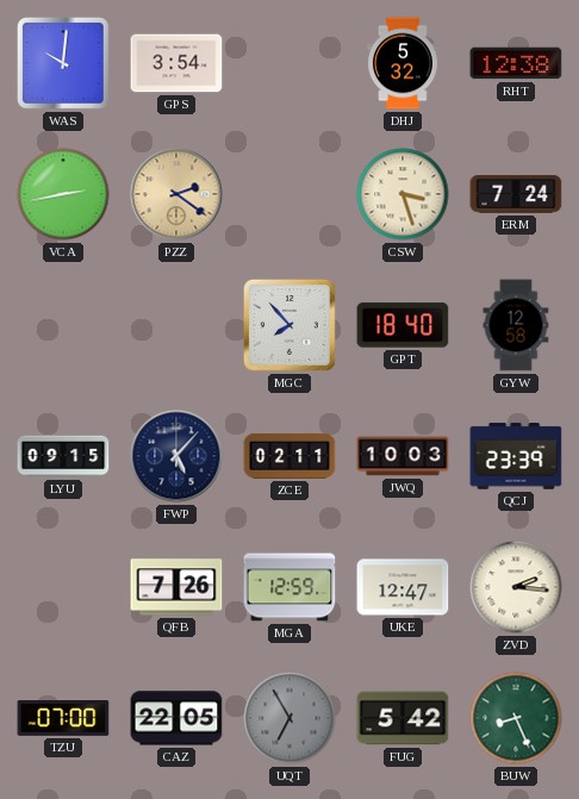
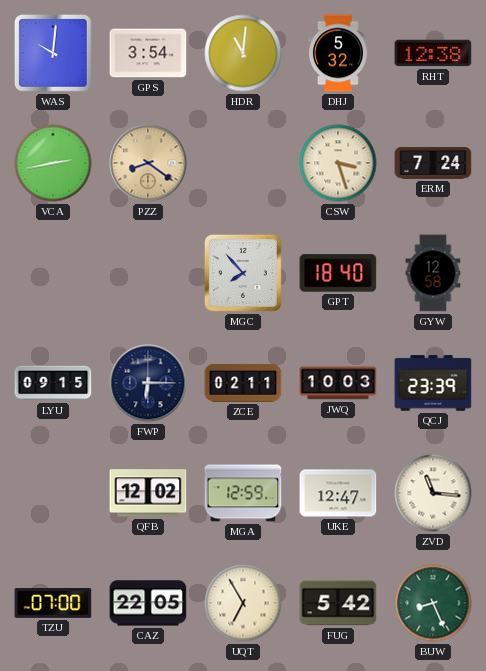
HDR: none -> 11:01
PZZ: 2:21 -> 8:21
FWP: 5:07 -> 6:15
QFB: 7:26 -> 12:02
ZVD: 2:16 -> 11:16
UQT dial: grey -> cream
